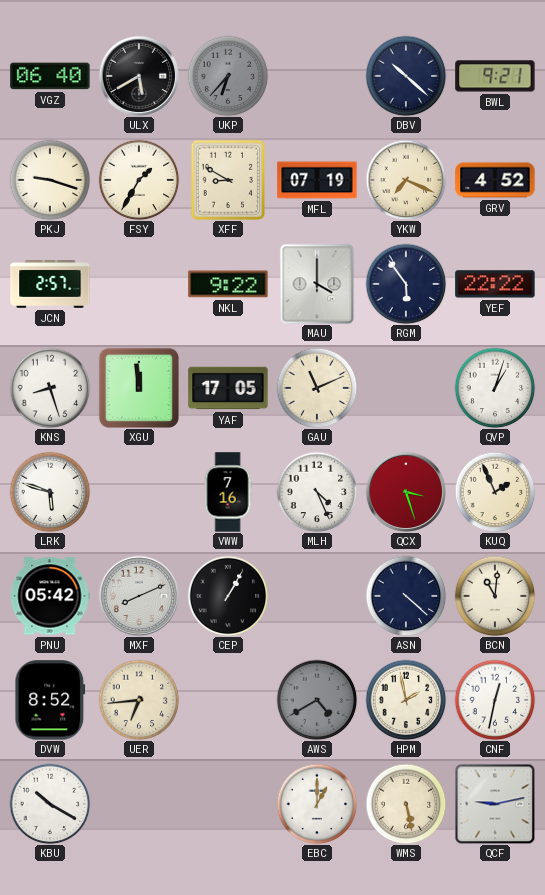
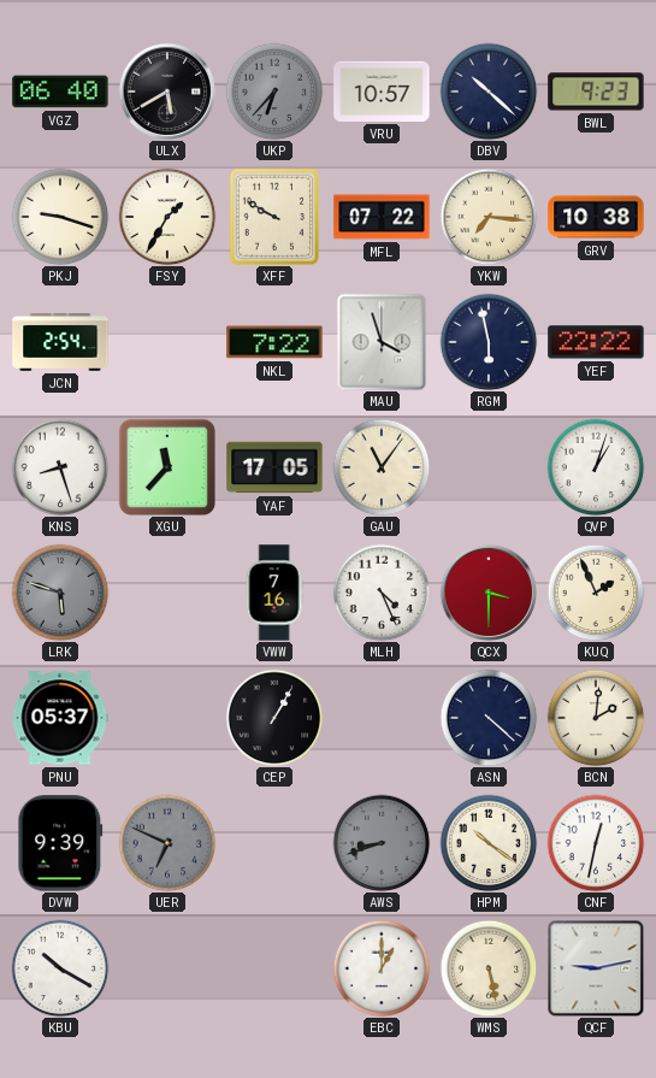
VRU: none -> 10:57
BWL: 9:21 -> 9:23
XFF: 8:50 -> 9:50
MFL: 07:19 -> 07:22
YKW: 7:19 -> 7:16
GRV: 4:52 -> 10:38
JCN: 2:57 -> 2:54
NKL: 9:22 -> 7:22
MAU: 4:00 -> 3:57
RGM: 5:54 -> 5:58
XGU: 11:59 -> 11:37
GAU: 11:11 -> 11:06
LRK dial: white -> grey
QCX: 3:27 -> 3:30
PNU: 05:42 -> 05:37
MXF: 8:11 -> none
BCN: 11:01 -> 2:01
DVW: 8:52 -> 9:39
UER: 6:44 -> 6:49
UER dial: cream -> grey
AWS: 4:40 -> 8:42
HPM: 1:58 -> 10:21
